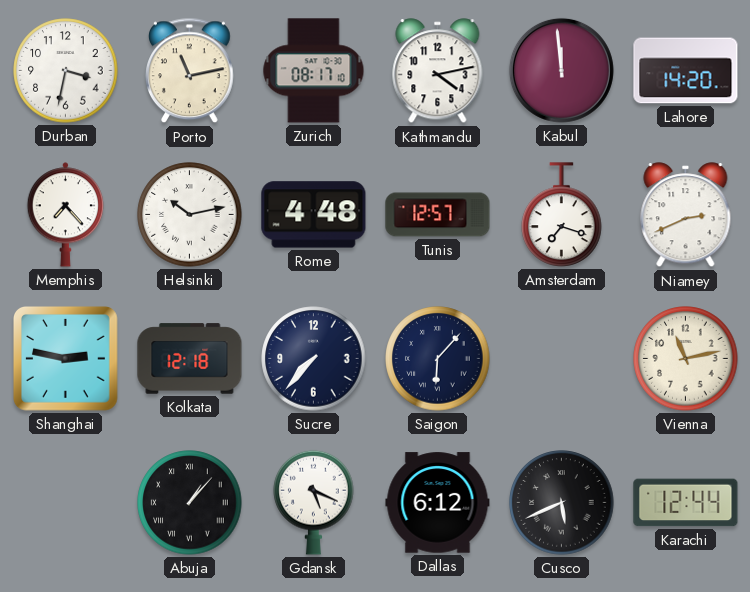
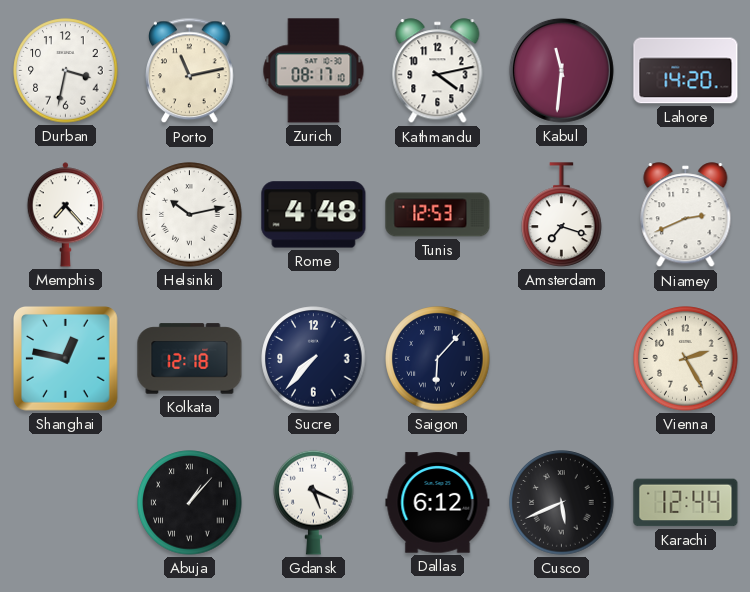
Kabul: 11:59 -> 11:31
Tunis: 12:57 -> 12:53
Shanghai: 2:47 -> 12:47
Vienna: 11:13 -> 2:25
